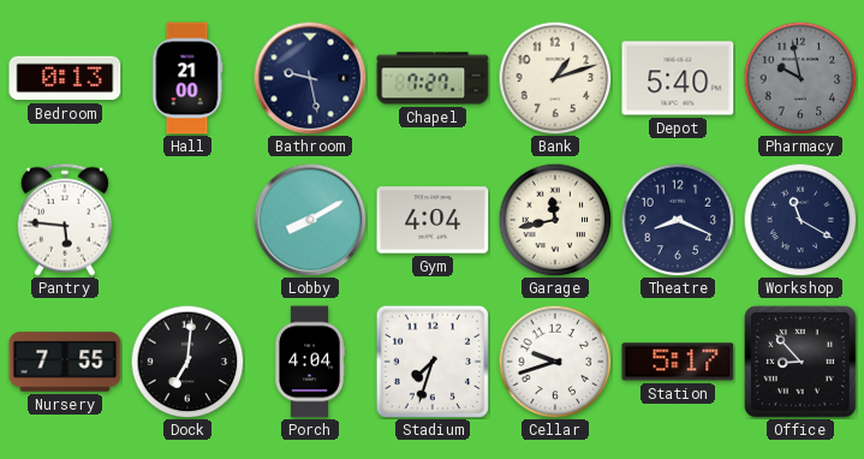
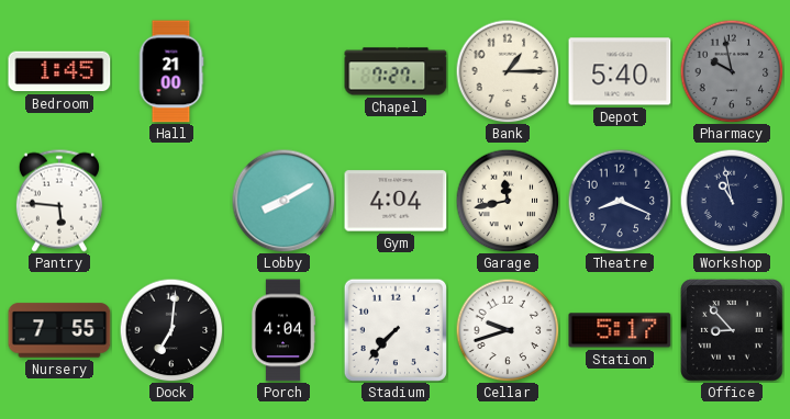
Bedroom: 0:13 -> 1:45
Bathroom: 9:28 -> none
Bank: 1:12 -> 1:15
Workshop: 11:20 -> 10:58
Stadium: 7:33 -> 7:37
